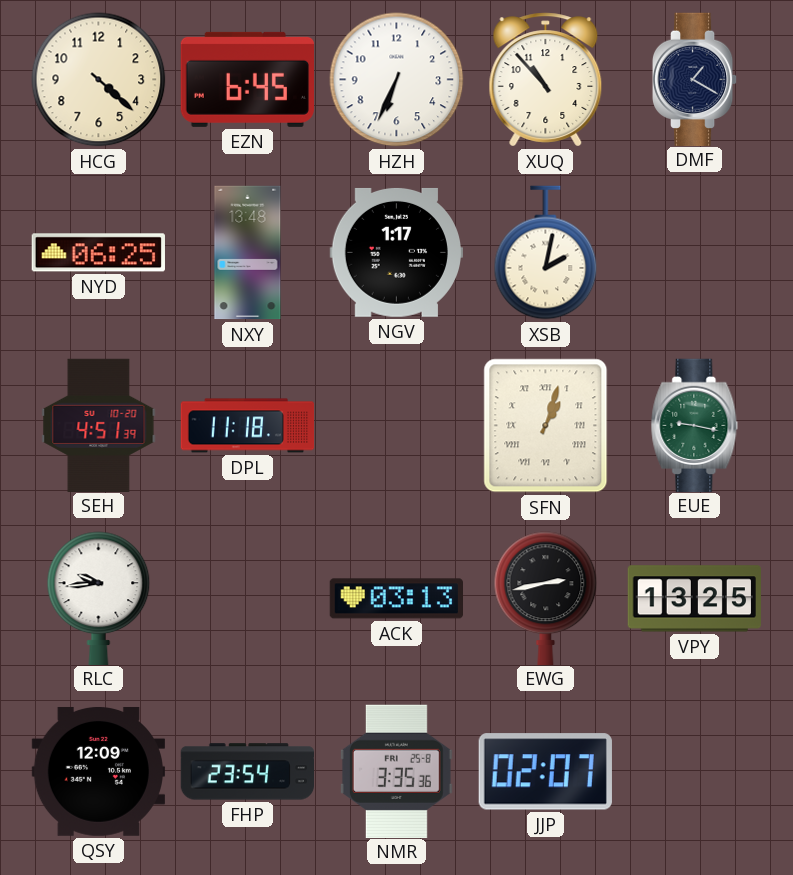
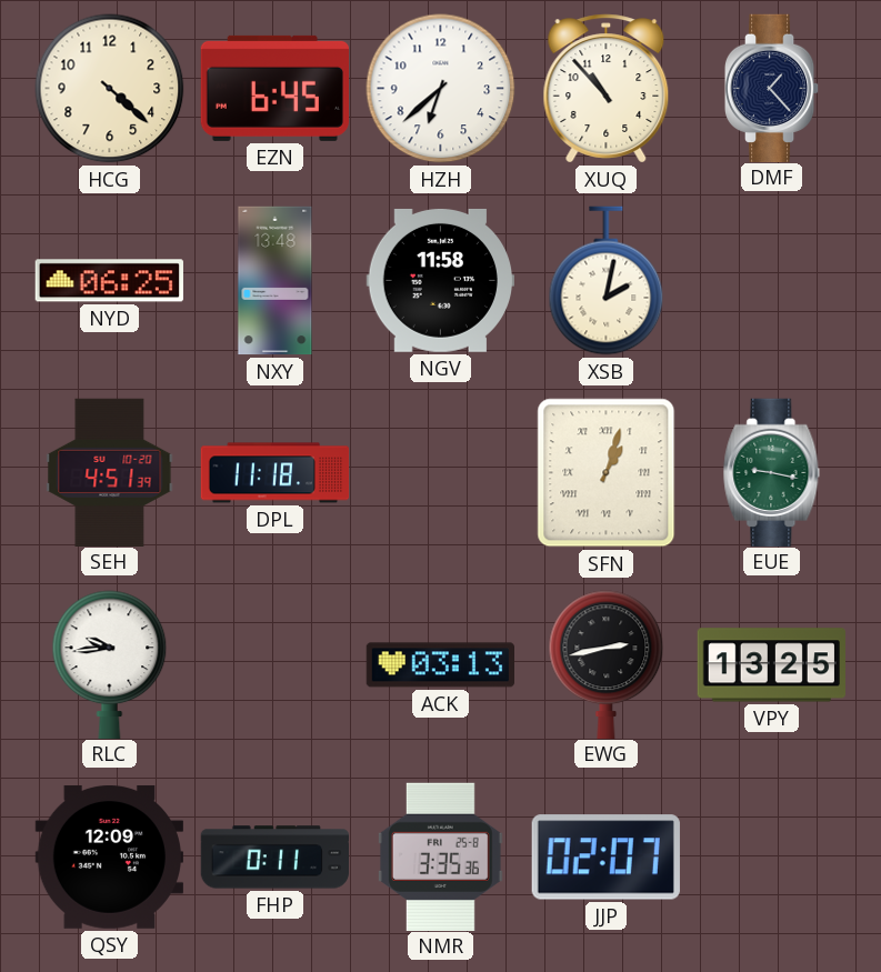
HZH: 6:34 -> 6:38
DMF: 1:20 -> 1:23
NGV: 1:17 -> 11:58
FHP: 23:54 -> 0:11
